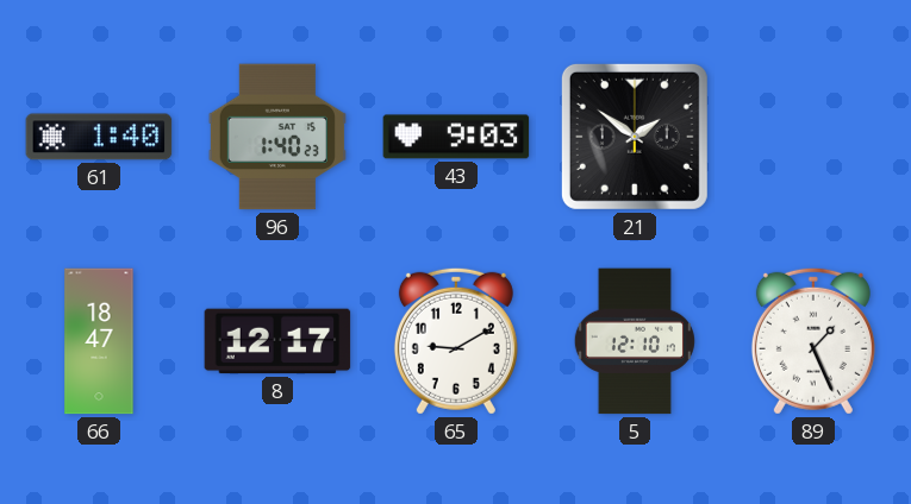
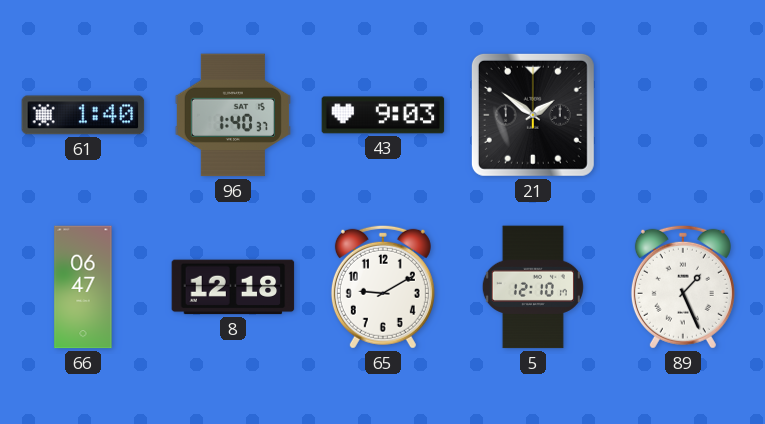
96: 1:40:23 -> 1:40:37
66: 18:47 -> 06:47
8: 12:17 -> 12:18
